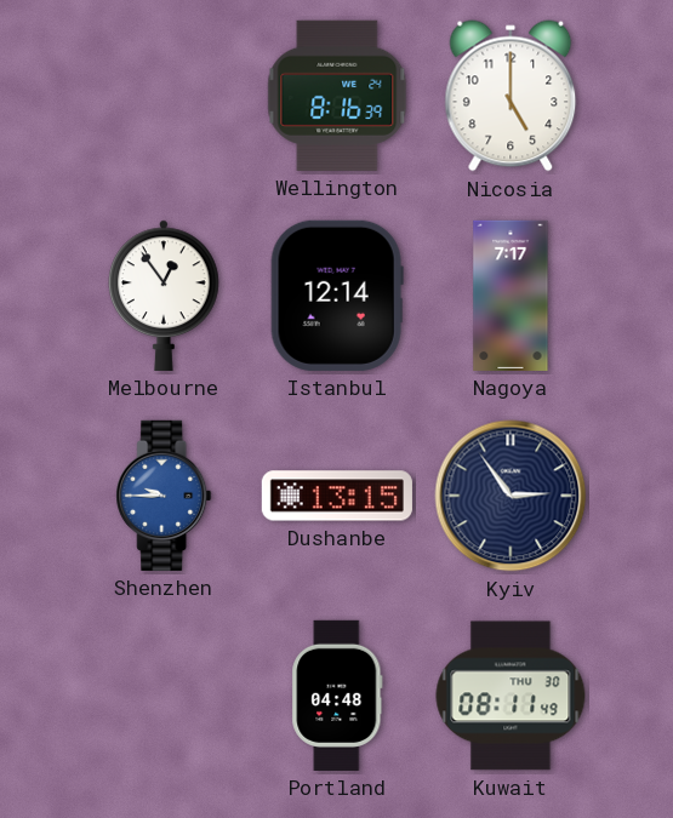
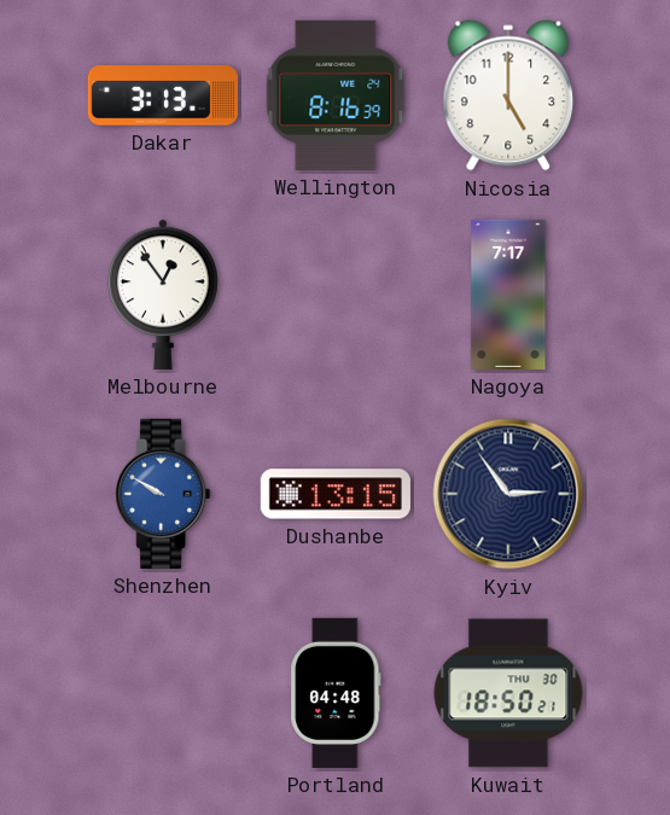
Dakar: none -> 3:13
Istanbul: 12:14 -> none
Shenzhen: 9:45 -> 9:50
Kuwait: 08:11 -> 18:50
